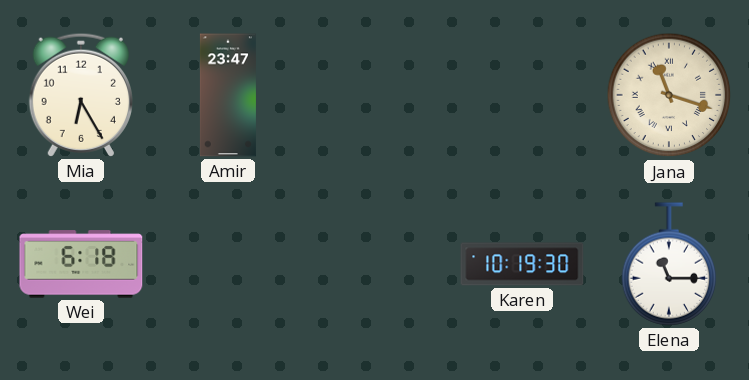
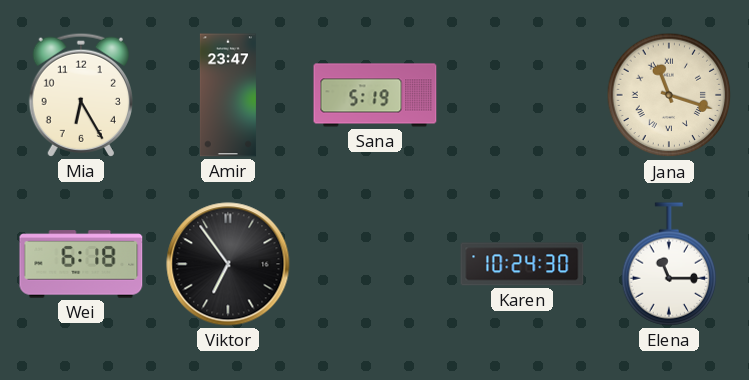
Sana: none -> 5:19
Viktor: none -> 6:54
Karen: 10:19 -> 10:24
